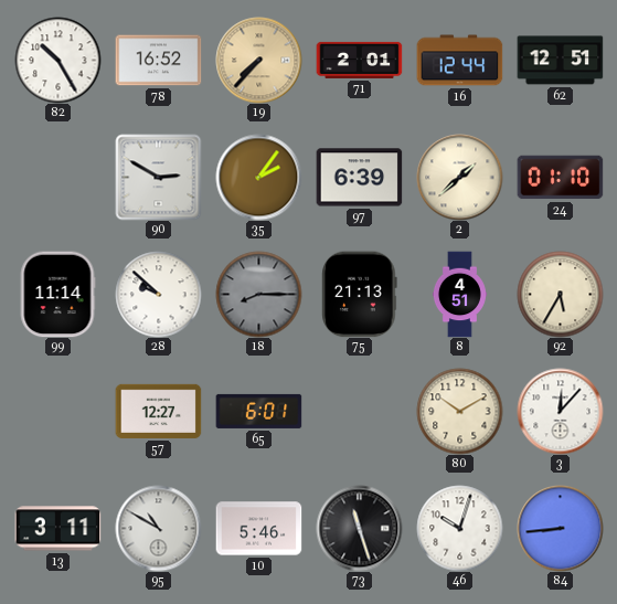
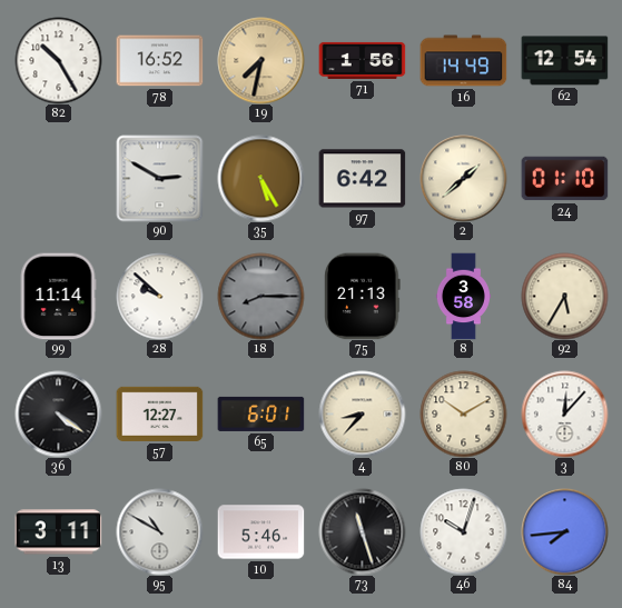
19: 7:37 -> 7:32
71: 2:01 -> 1:56
16: 12:44 -> 14:49
62: 12:51 -> 12:54
35: 2:06 -> 5:25
97: 6:39 -> 6:42
8: 4:51 -> 3:58
36: none -> 4:21
4: none -> 8:37
84: 8:44 -> 7:44
